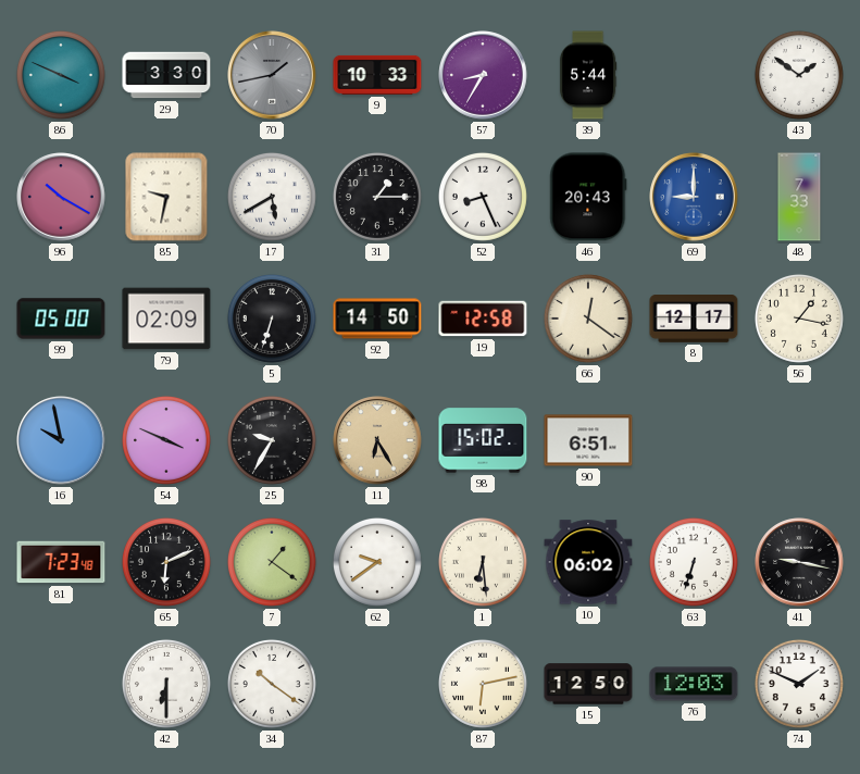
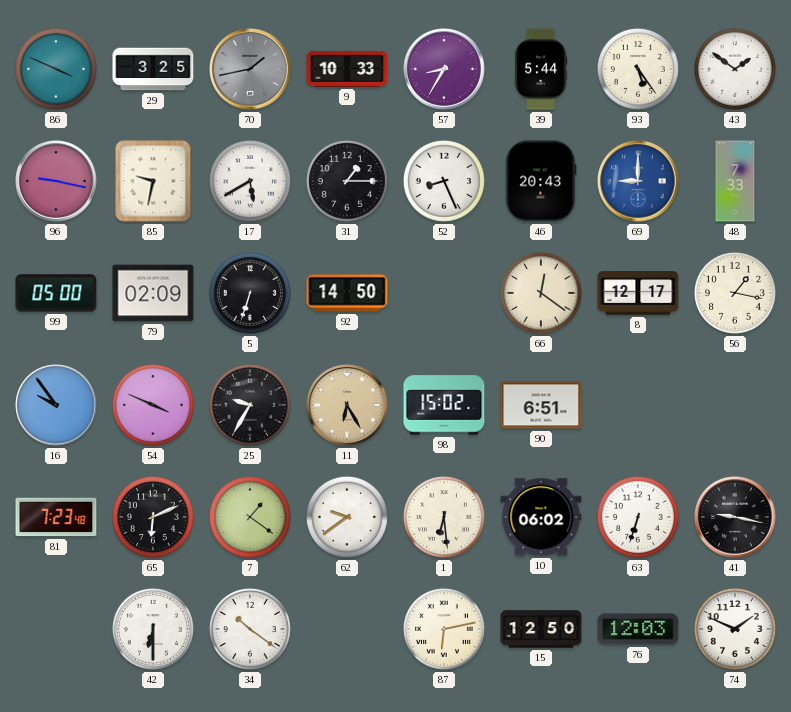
29: 3:30 -> 3:25
93: none -> 5:24
96: 10:20 -> 9:17
19: 12:58 -> none
16: 9:58 -> 9:54
